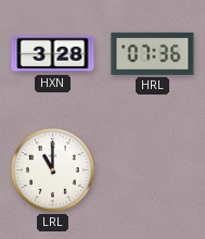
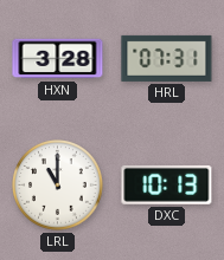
HRL: 07:36 -> 07:31
DXC: none -> 10:13
